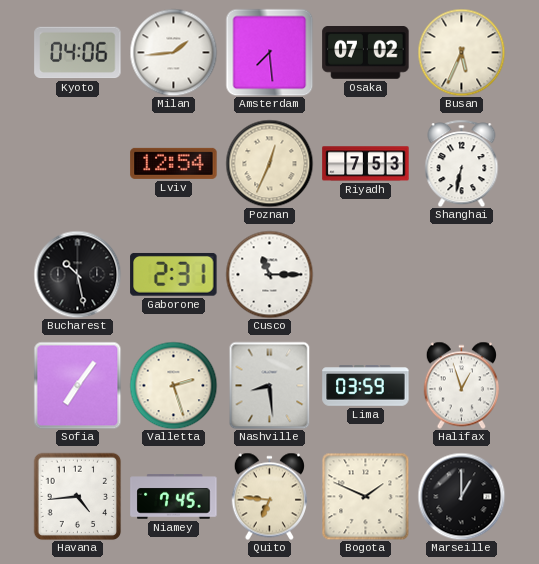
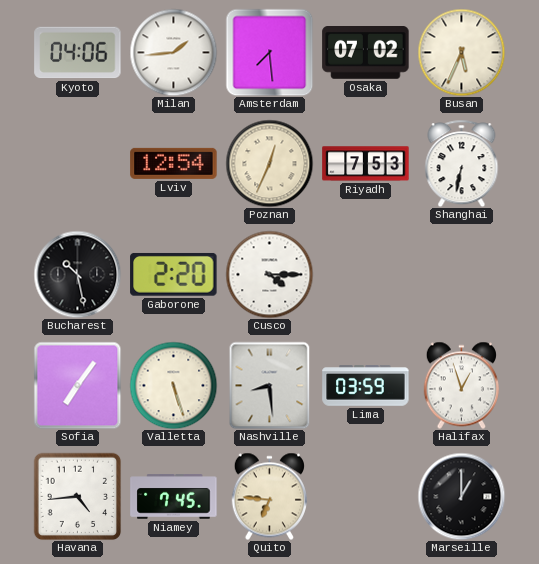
Gaborone: 2:31 -> 2:20
Cusco: 11:15 -> 4:15
Valletta: 2:27 -> 5:27
Bogota: 1:49 -> none
